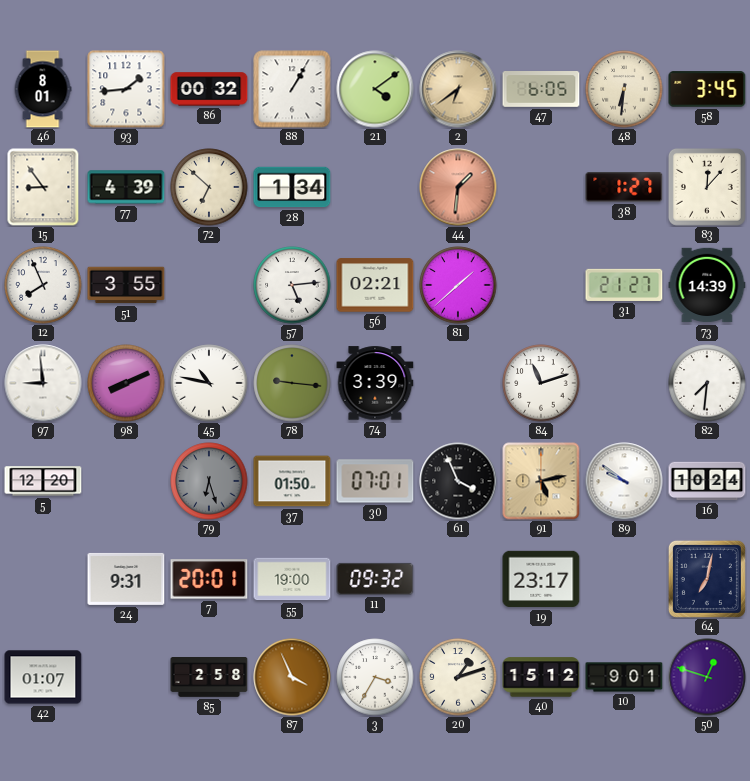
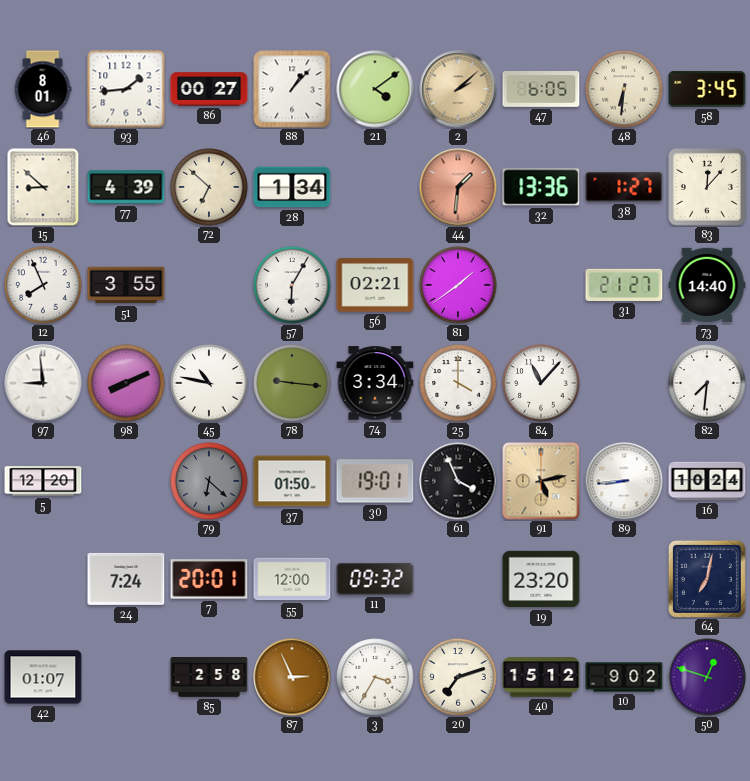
86: 00:32 -> 00:27
88: 1:05 -> 1:07
2: 6:39 -> 2:08
15: 8:54 -> 8:52
32: none -> 13:36
57: 5:14 -> 6:05
81: 1:38 -> 1:39
73: 14:39 -> 14:40
74: 3:39 -> 3:34
25: none -> 4:00
84: 11:12 -> 11:07
79: 6:27 -> 6:22
30: 07:01 -> 19:01
89: 9:51 -> 8:44
24: 9:31 -> 7:24
55: 19:00 -> 12:00
19: 23:17 -> 23:20
87: 3:56 -> 2:56
20: 1:12 -> 7:12
10: 9:01 -> 9:02
